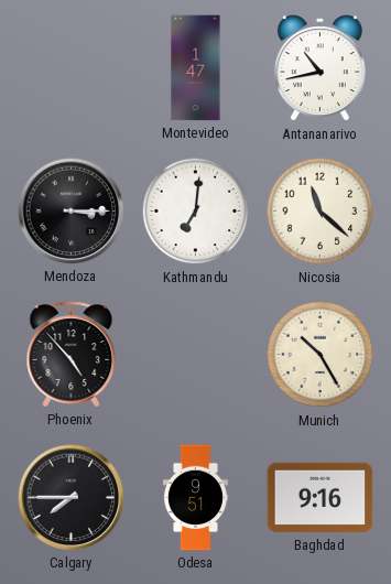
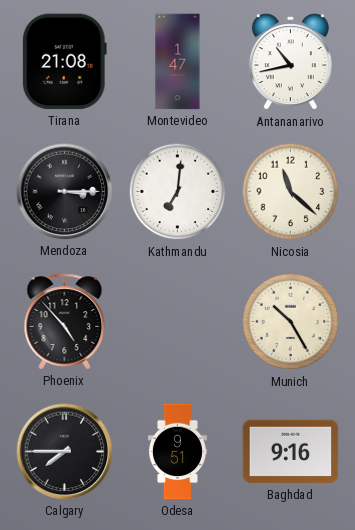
Tirana: none -> 21:08
